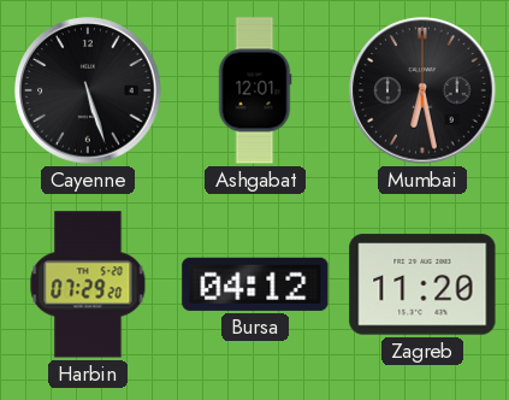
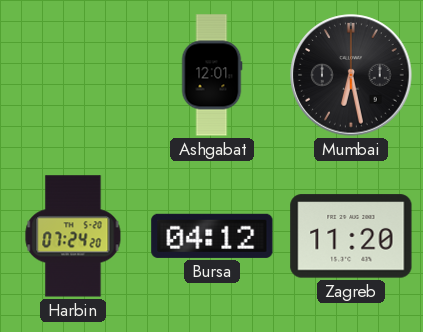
Cayenne: 5:27 -> none
Harbin: 07:29 -> 07:24
